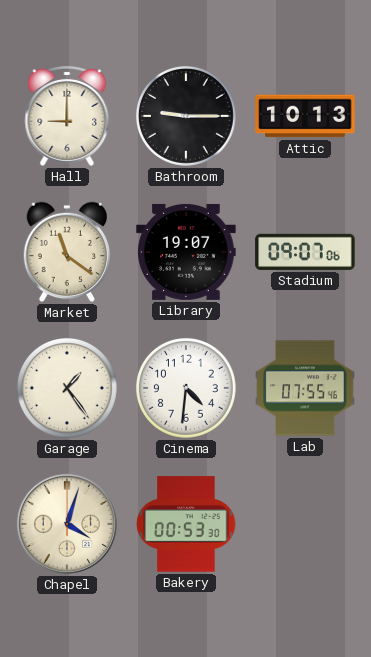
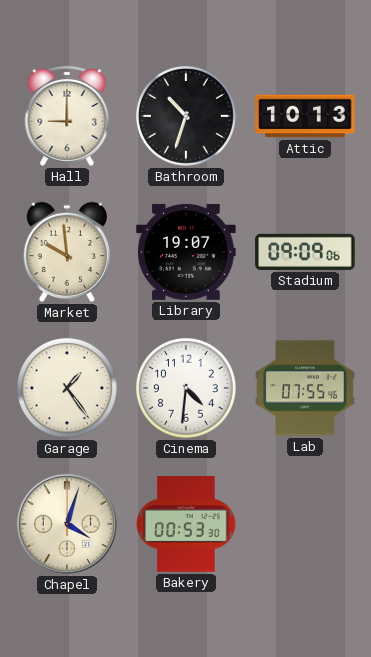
Bathroom: 9:15 -> 10:33
Market: 11:21 -> 9:59
Stadium: 09:07 -> 09:09
